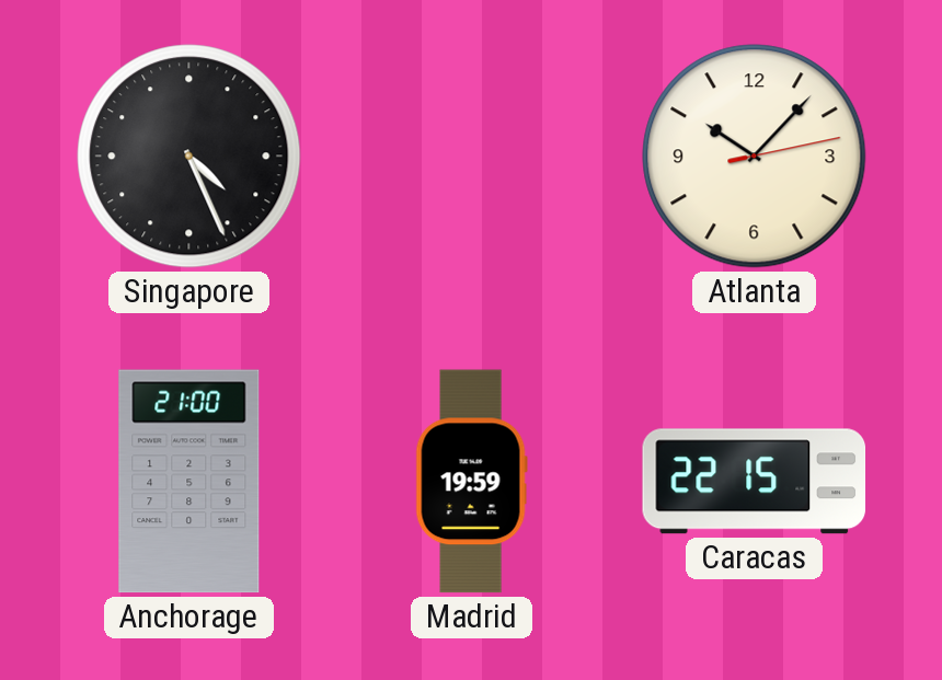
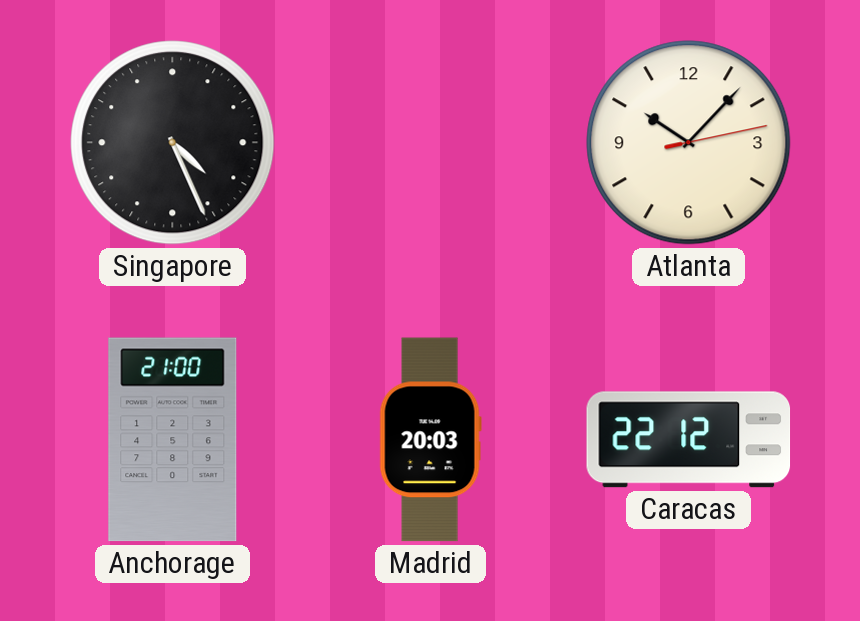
Madrid: 19:59 -> 20:03
Caracas: 22:15 -> 22:12
